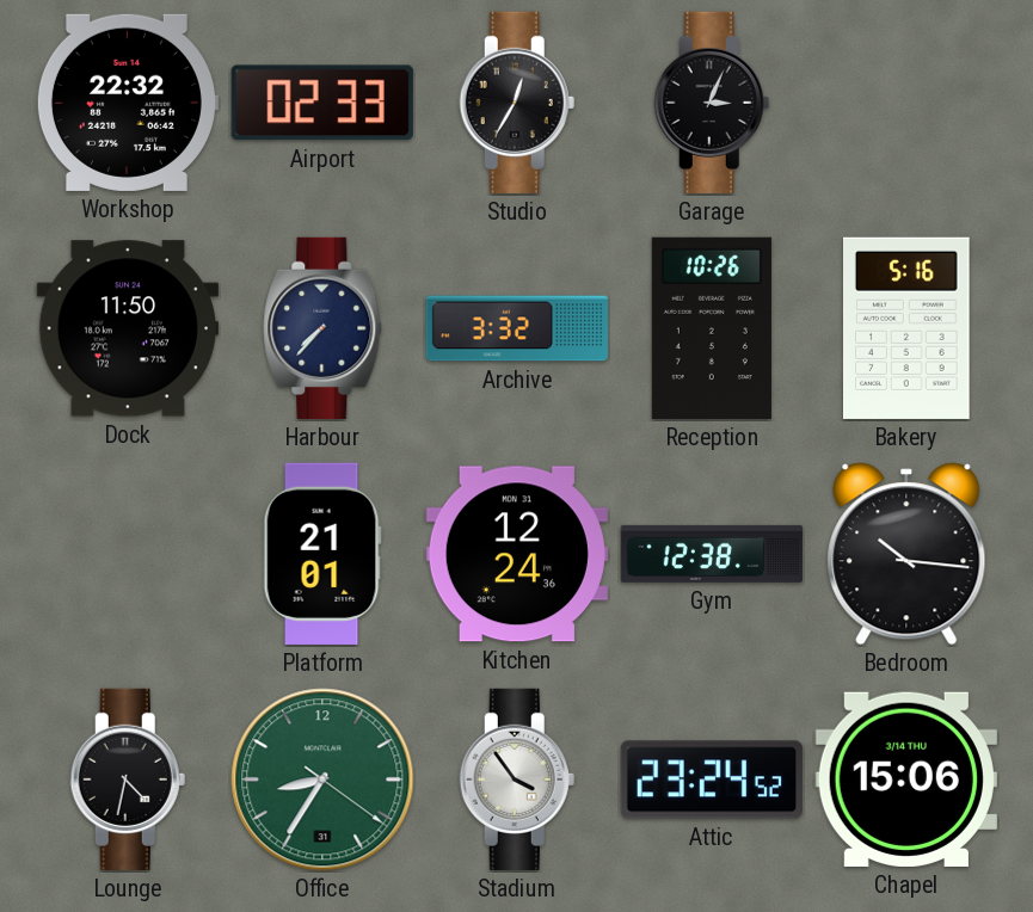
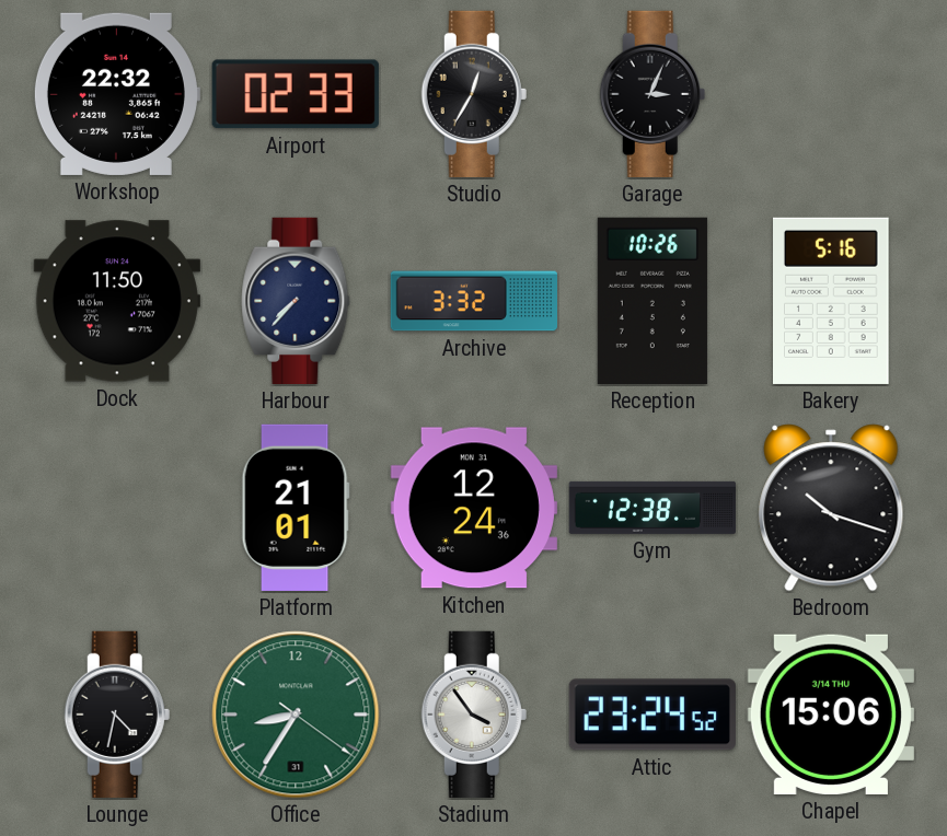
Bedroom: 10:16 -> 10:18
